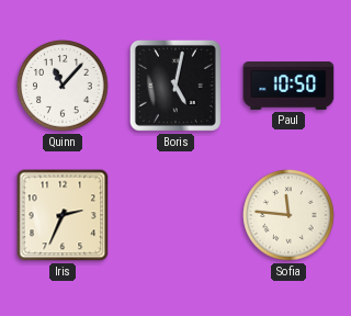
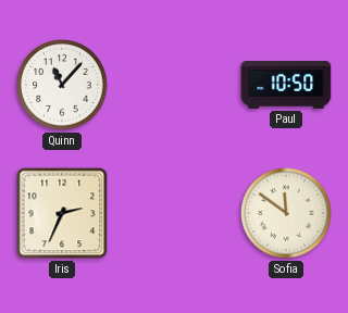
Boris: 5:02 -> none
Sofia: 11:46 -> 11:51
